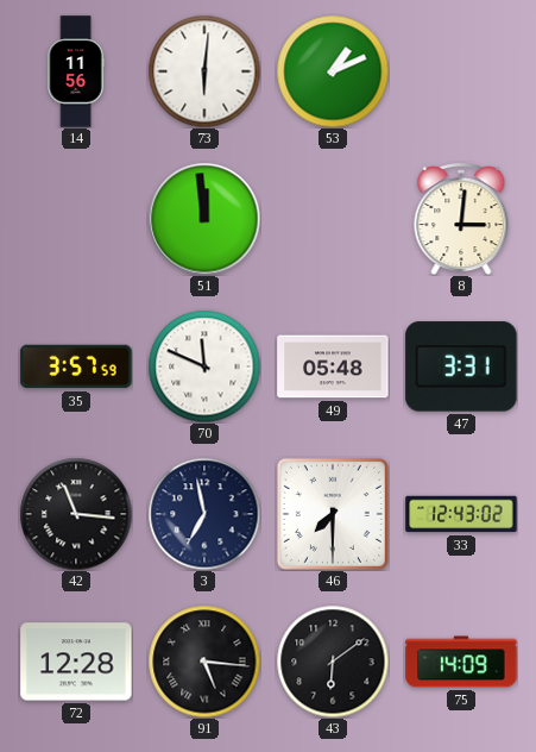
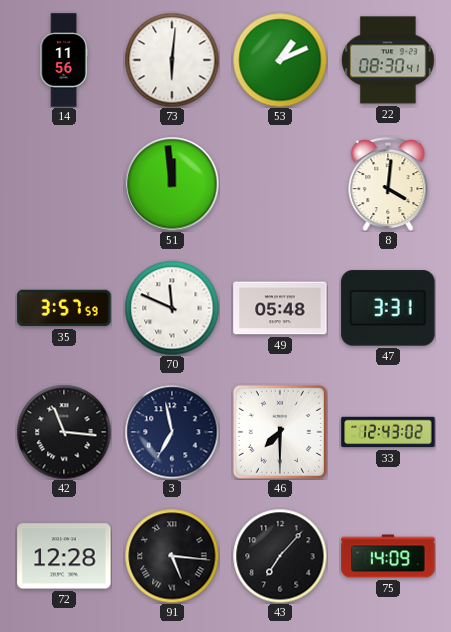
22: none -> 08:30
8: 3:01 -> 4:01
43: 6:09 -> 7:07
